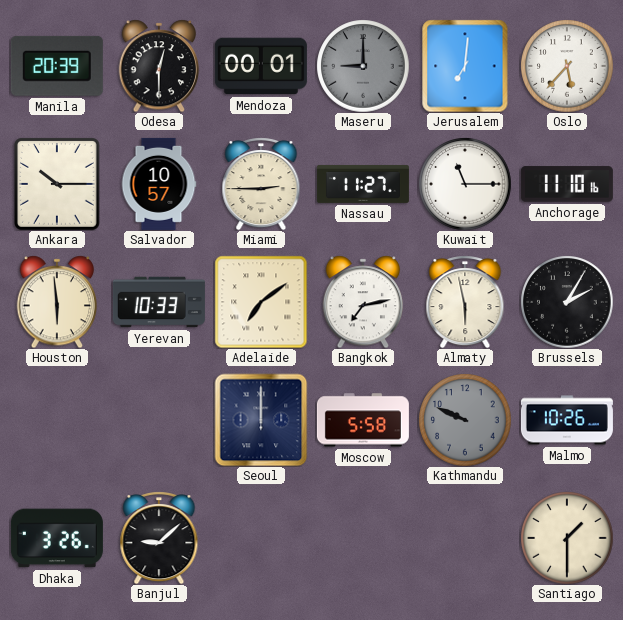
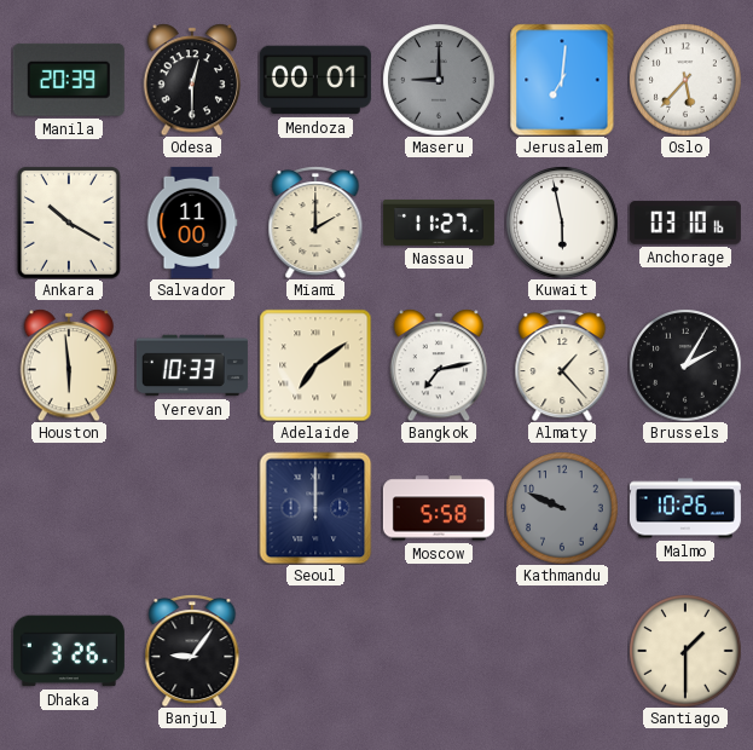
Ankara: 10:15 -> 10:20
Salvador: 10:57 -> 11:00
Miami: 2:45 -> 2:00
Kuwait: 11:15 -> 5:58
Anchorage: 11:10 -> 03:10
Almaty: 5:58 -> 1:23
Banjul: 9:08 -> 9:06
